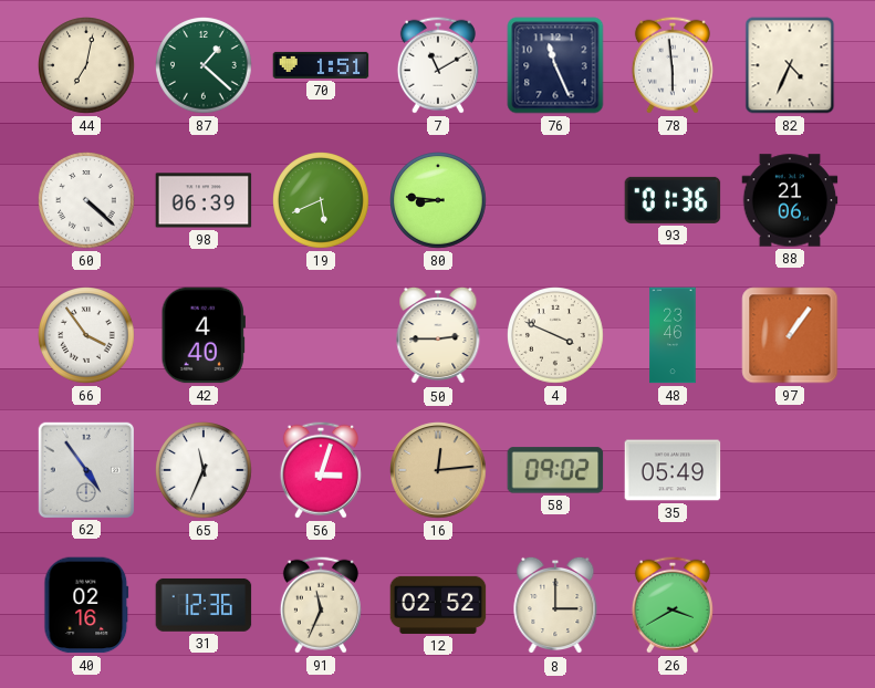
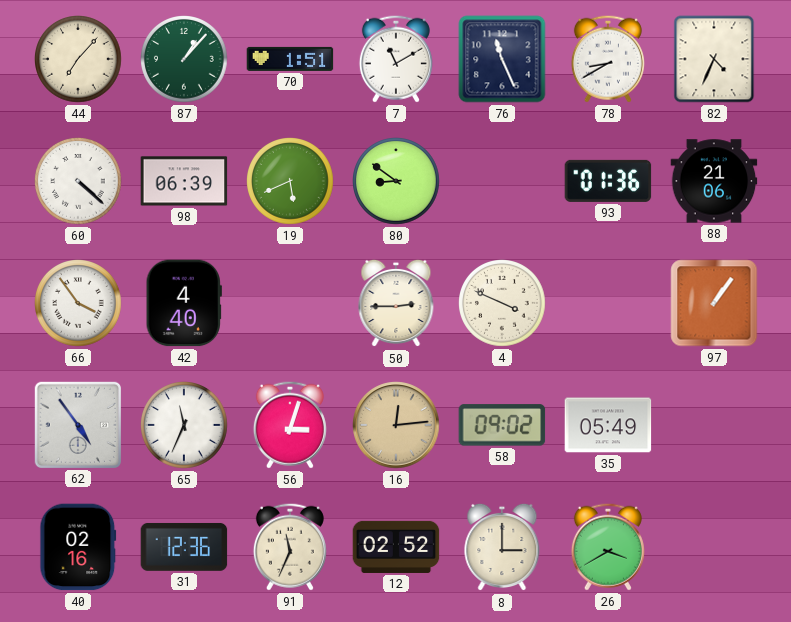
44: 7:02 -> 7:07
87: 1:22 -> 1:07
78: 5:59 -> 8:40
80: 8:46 -> 8:51
48: 23:46 -> none
